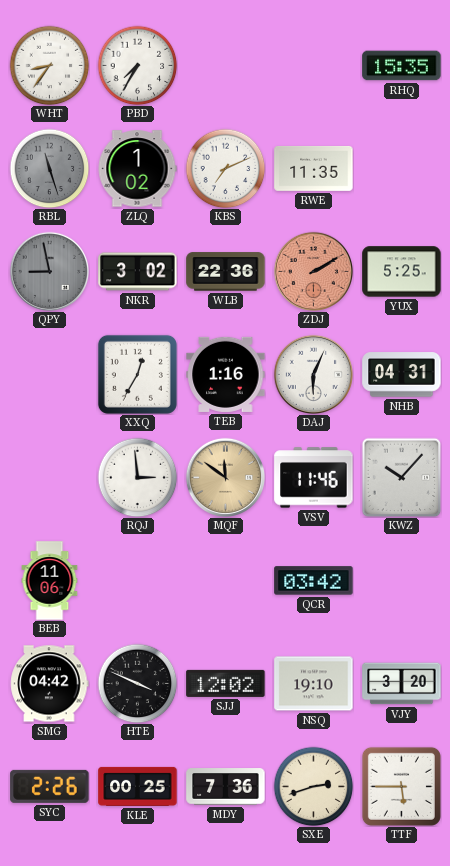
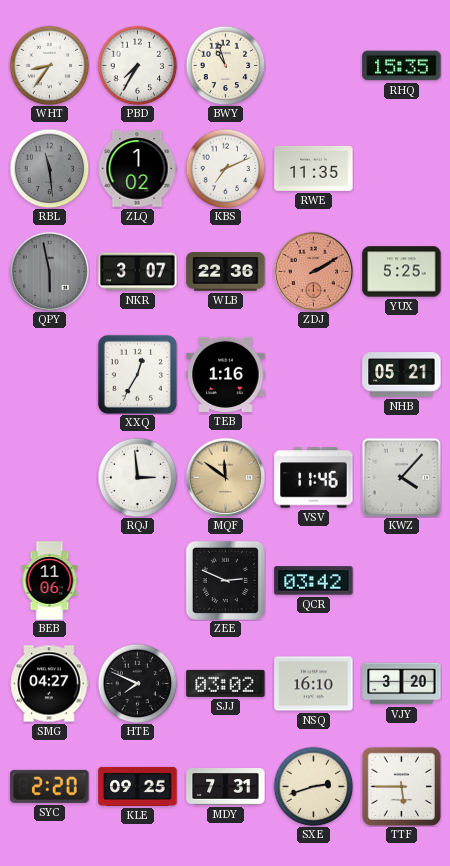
BWY: none -> 10:57
RBL: 11:27 -> 11:29
QPY: 8:58 -> 5:58
NKR: 3:02 -> 3:07
DAJ: 6:04 -> none
NHB: 04:31 -> 05:21
KWZ: 10:07 -> 4:07
ZEE: none -> 2:49
SMG: 04:42 -> 04:27
HTE: 3:49 -> 7:49
SJJ: 12:02 -> 03:02
NSQ: 19:10 -> 16:10
SYC: 2:26 -> 2:20
KLE: 00:25 -> 09:25
MDY: 7:36 -> 7:31
